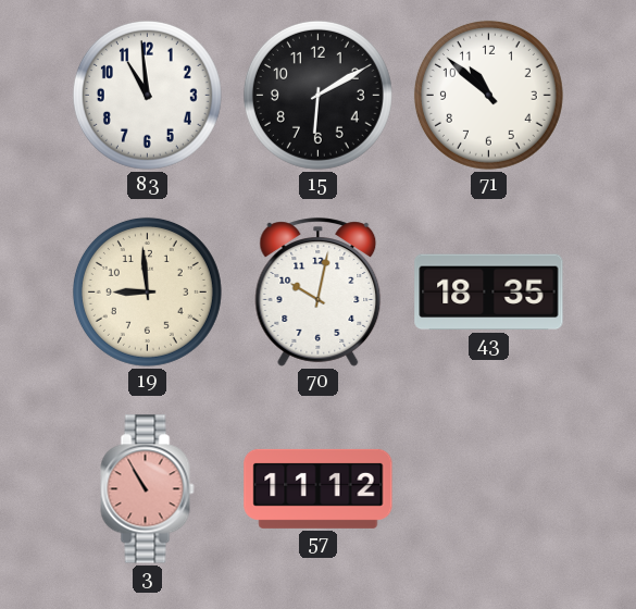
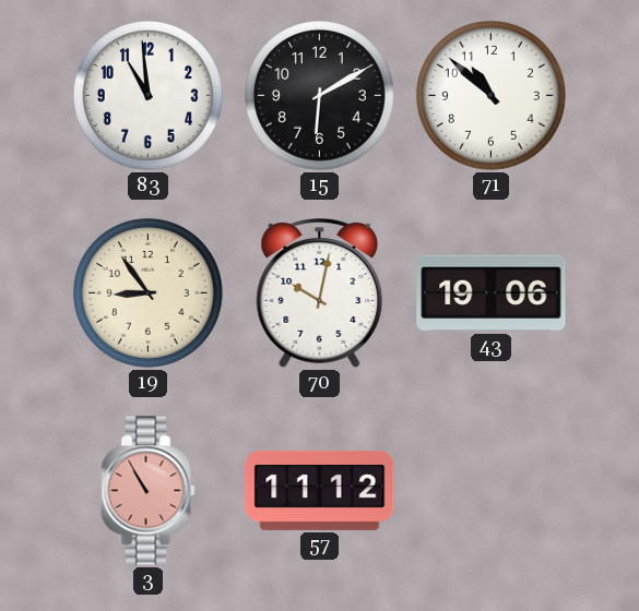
19: 8:59 -> 8:54
43: 18:35 -> 19:06
